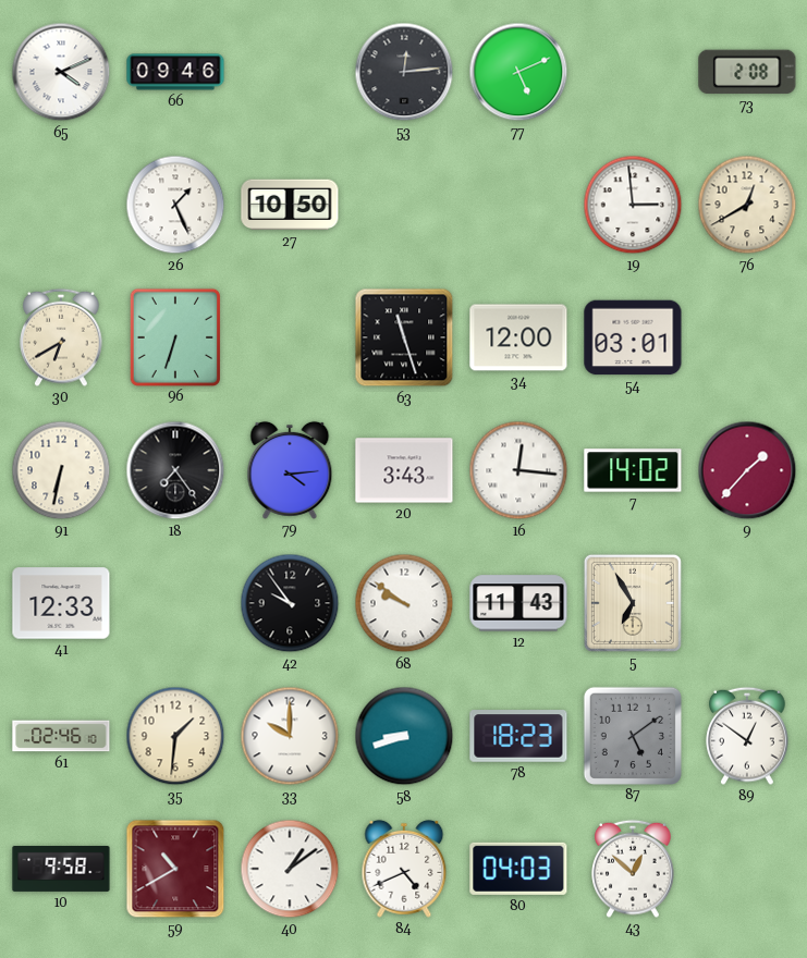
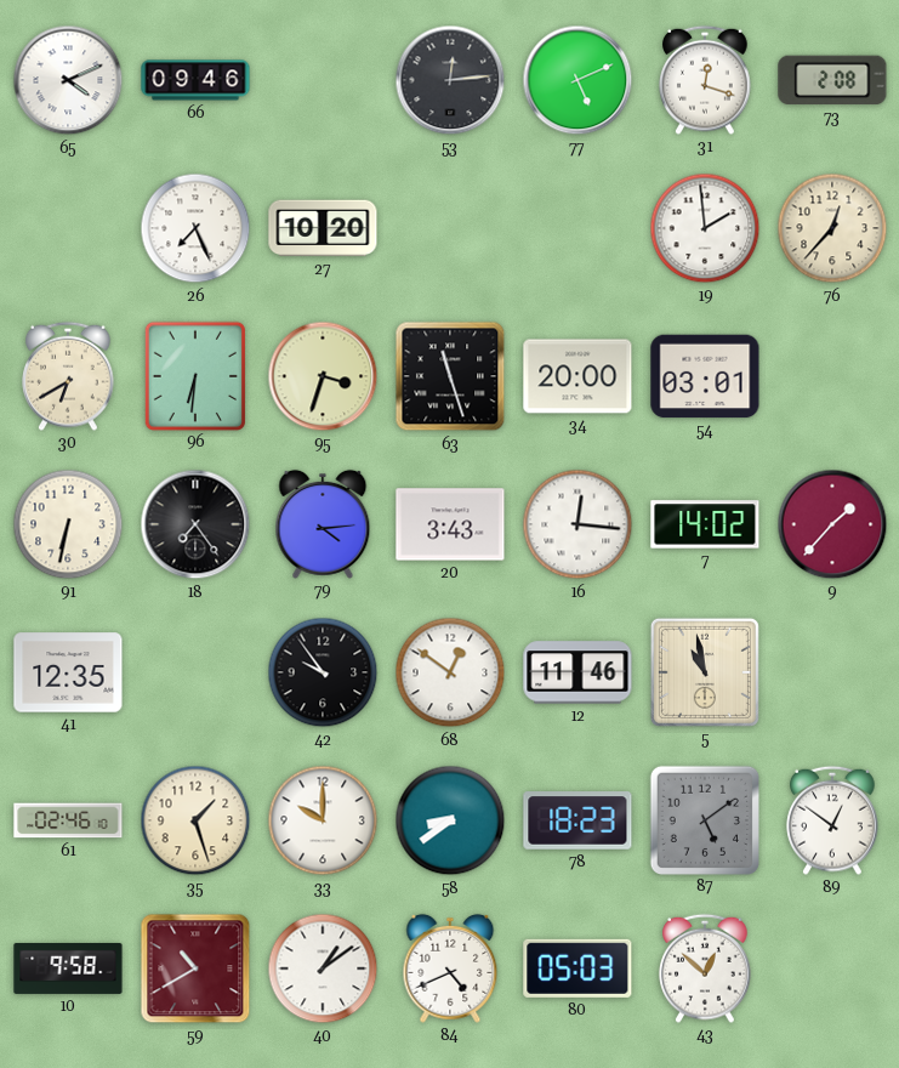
31: none -> 12:18
26: 1:26 -> 7:26
27: 10:50 -> 10:20
19: 2:59 -> 1:59
76: 12:40 -> 12:37
96: 6:33 -> 6:31
95: none -> 3:33
34: 12:00 -> 20:00
41: 12:33 -> 12:35
68: 9:51 -> 12:51
12: 11:43 -> 11:46
5: 6:55 -> 10:58
35: 1:31 -> 1:27
58: 8:42 -> 8:39
80: 04:03 -> 05:03
